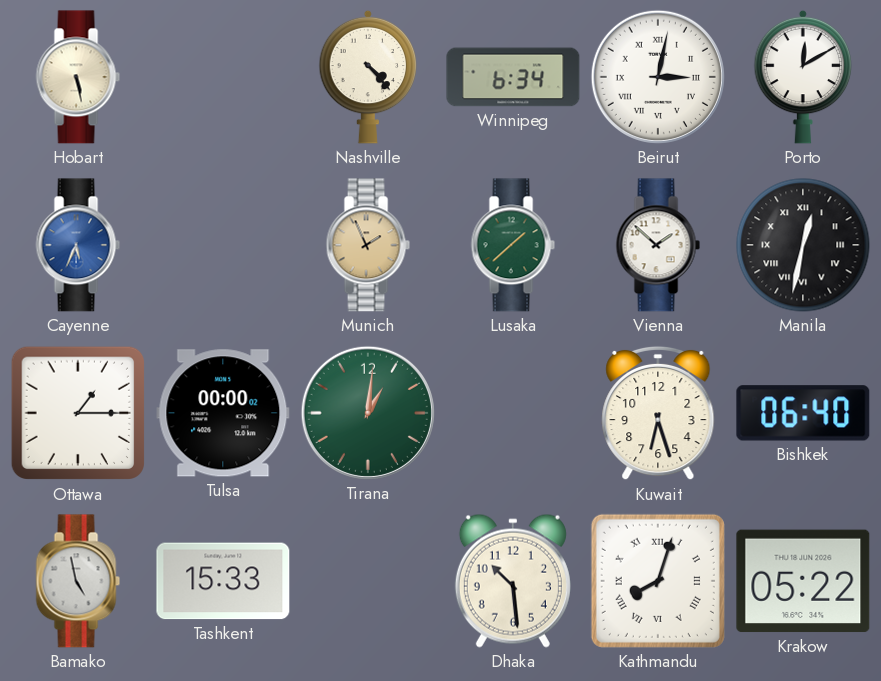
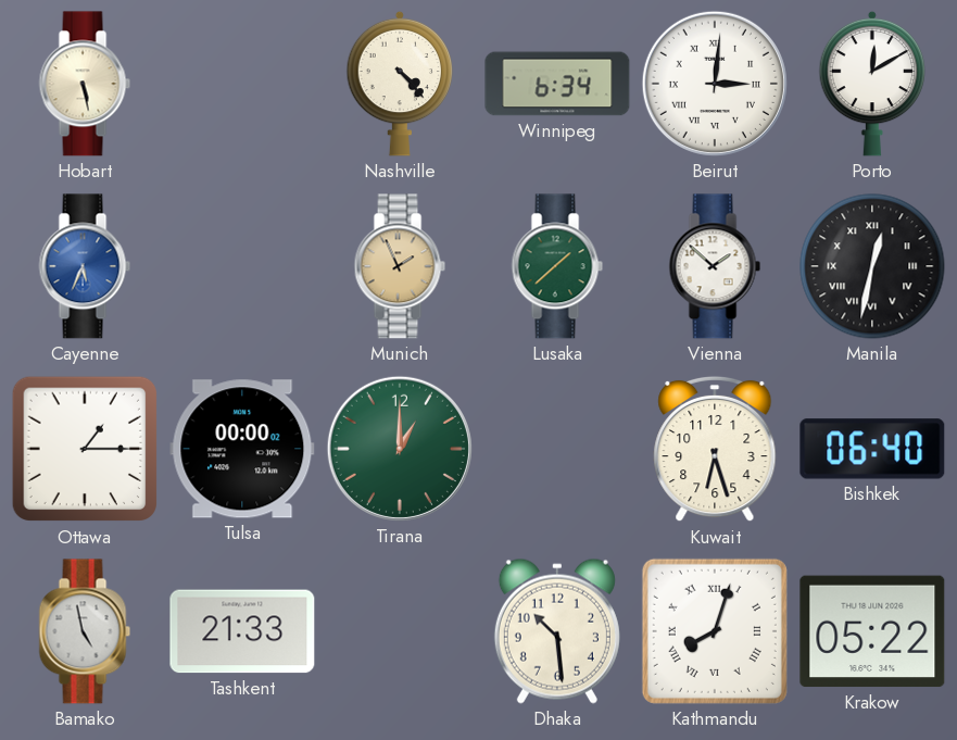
Beirut: 3:02 -> 3:01
Tirana: 1:01 -> 1:00
Tashkent: 15:33 -> 21:33
